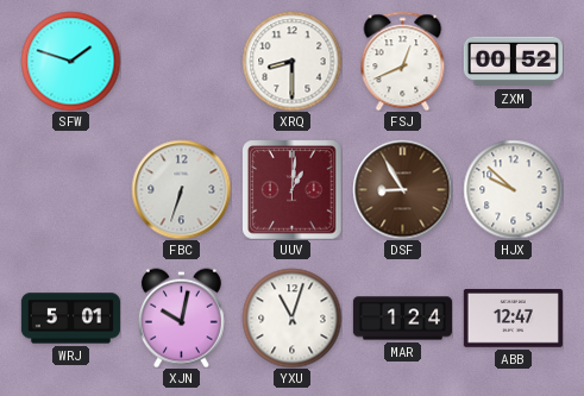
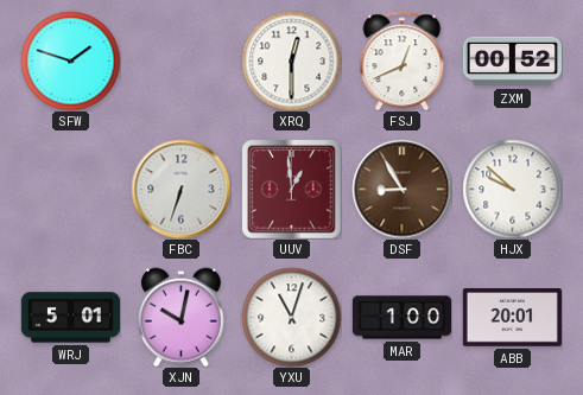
XRQ: 8:30 -> 12:30
UUV: 1:01 -> 12:59
MAR: 1:24 -> 1:00
ABB: 12:47 -> 20:01
